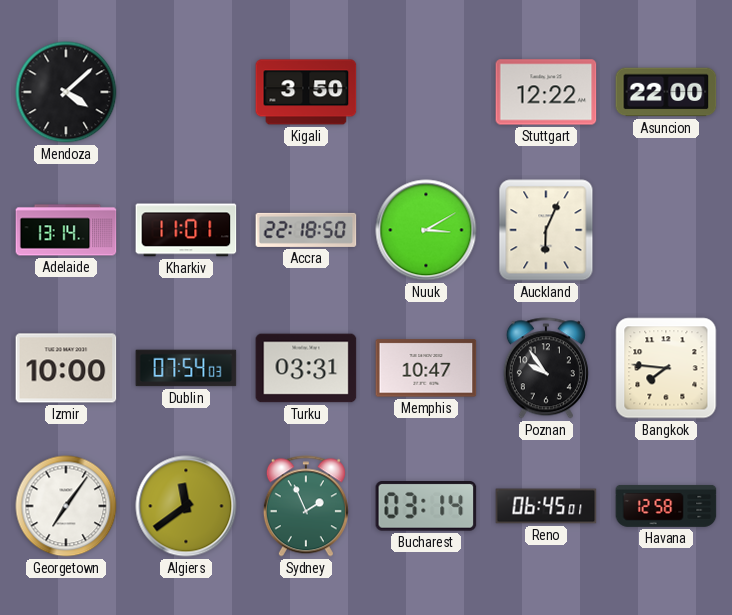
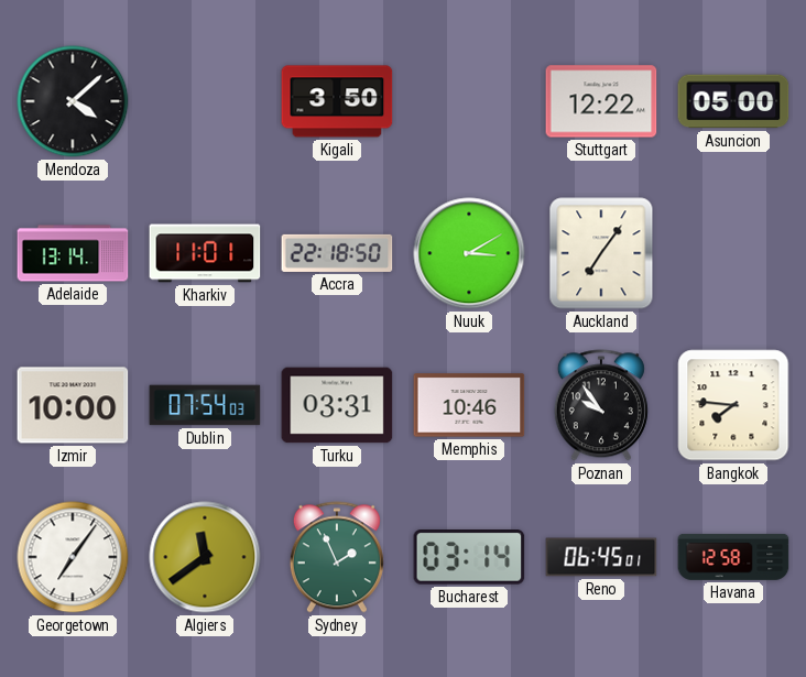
Asuncion: 22:00 -> 05:00
Auckland: 6:04 -> 7:06
Memphis: 10:47 -> 10:46
